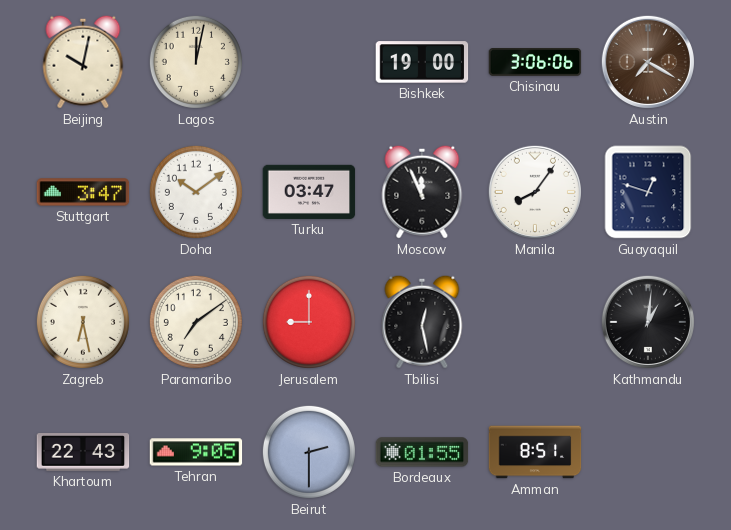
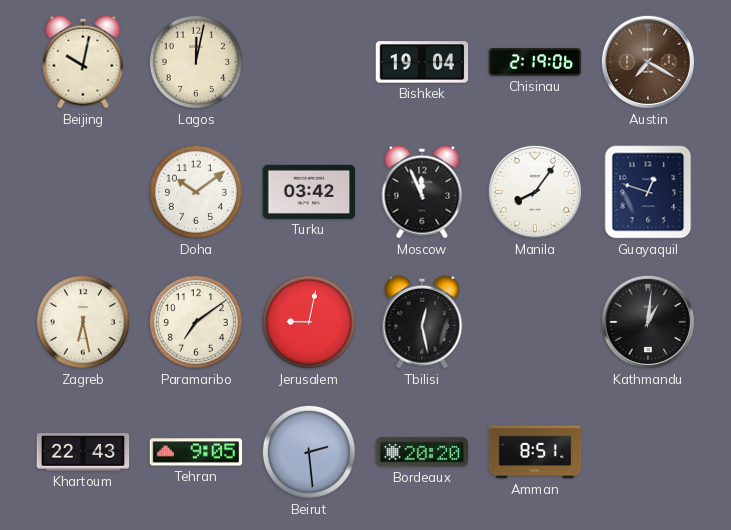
Bishkek: 19:00 -> 19:04
Chisinau: 3:06 -> 2:19
Stuttgart: 3:47 -> none
Turku: 03:47 -> 03:42
Jerusalem: 9:00 -> 9:02
Beirut: 2:30 -> 2:29
Bordeaux: 01:55 -> 20:20
